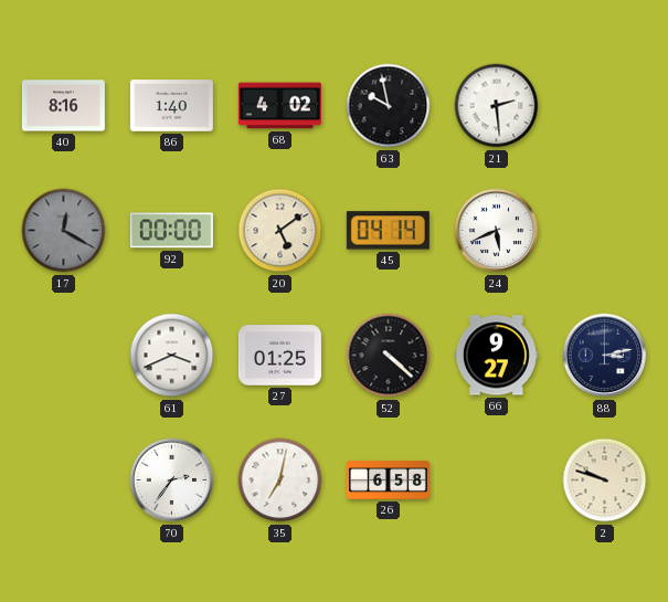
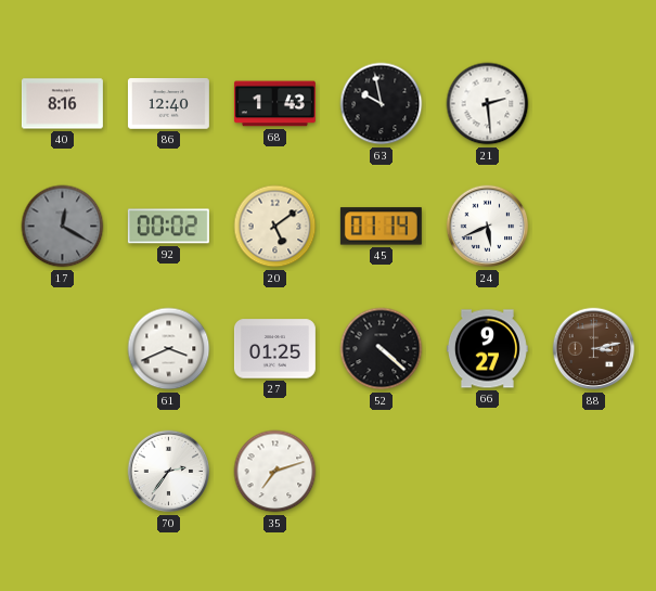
86: 1:40 -> 12:40
68: 4:02 -> 1:43
92: 00:00 -> 00:02
45: 04:14 -> 01:14
88 dial: navy -> brown
35: 7:02 -> 7:12
26: 6:58 -> none
2: 9:48 -> none
